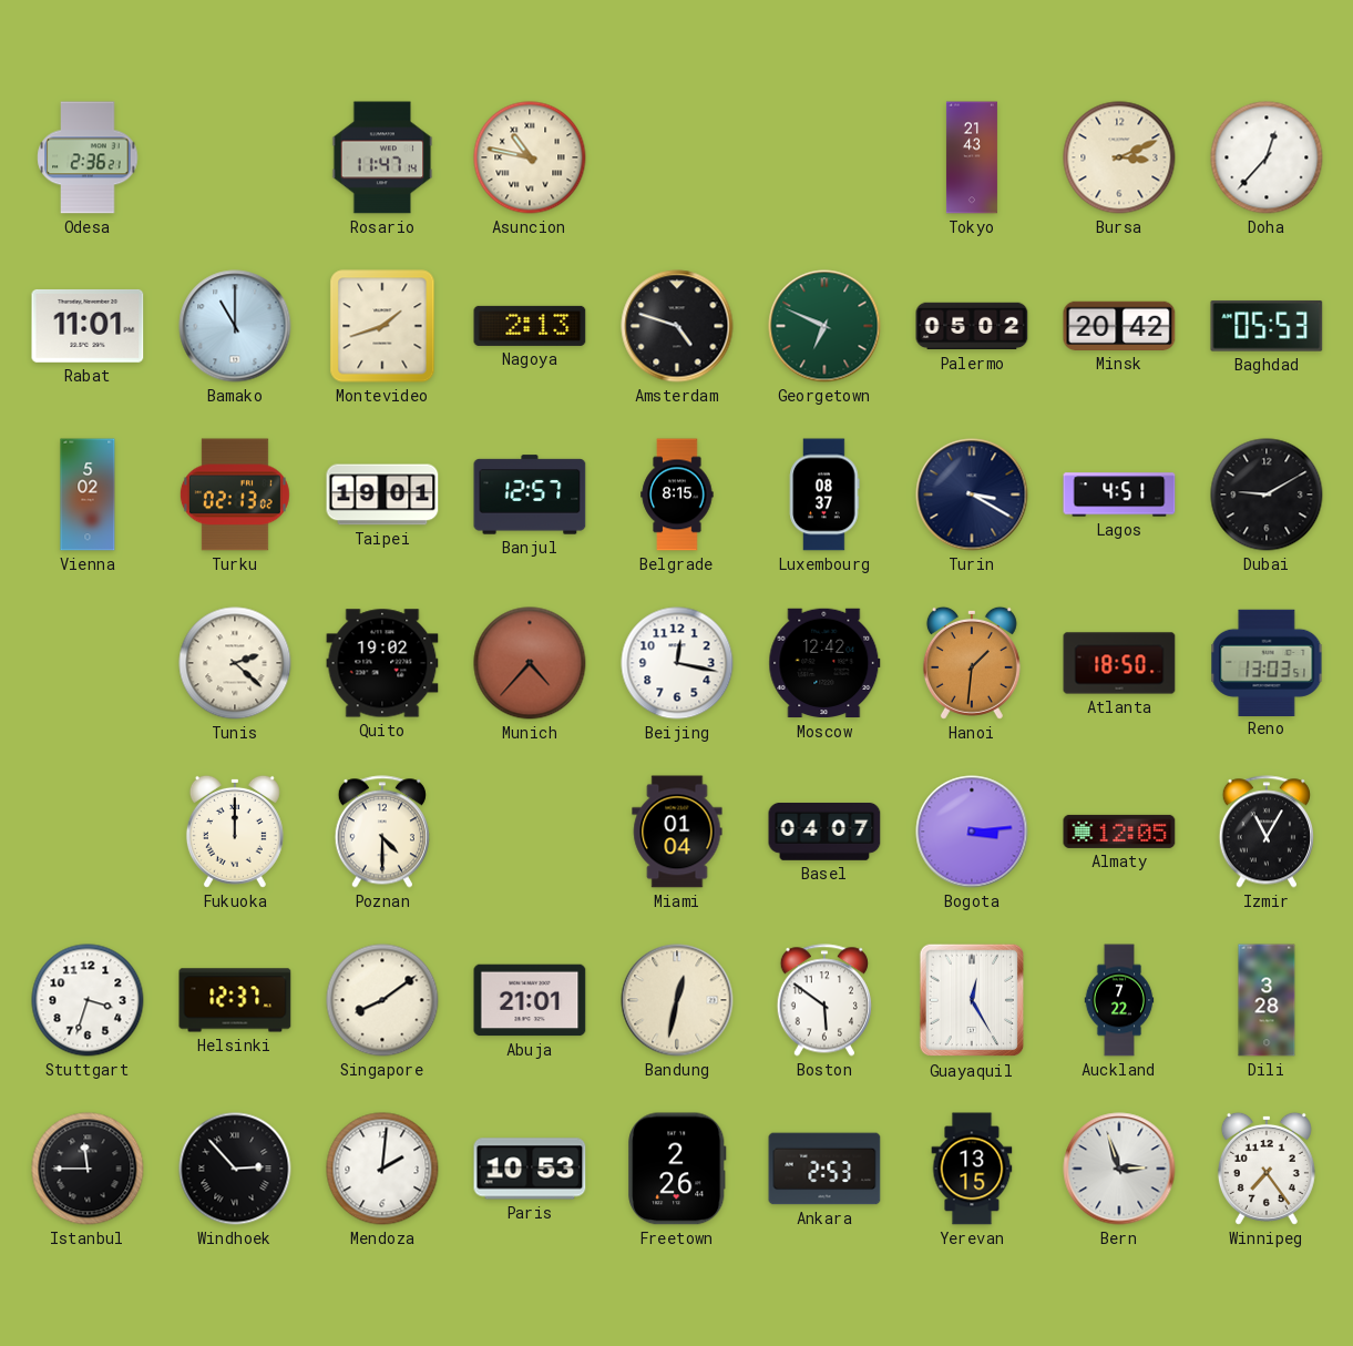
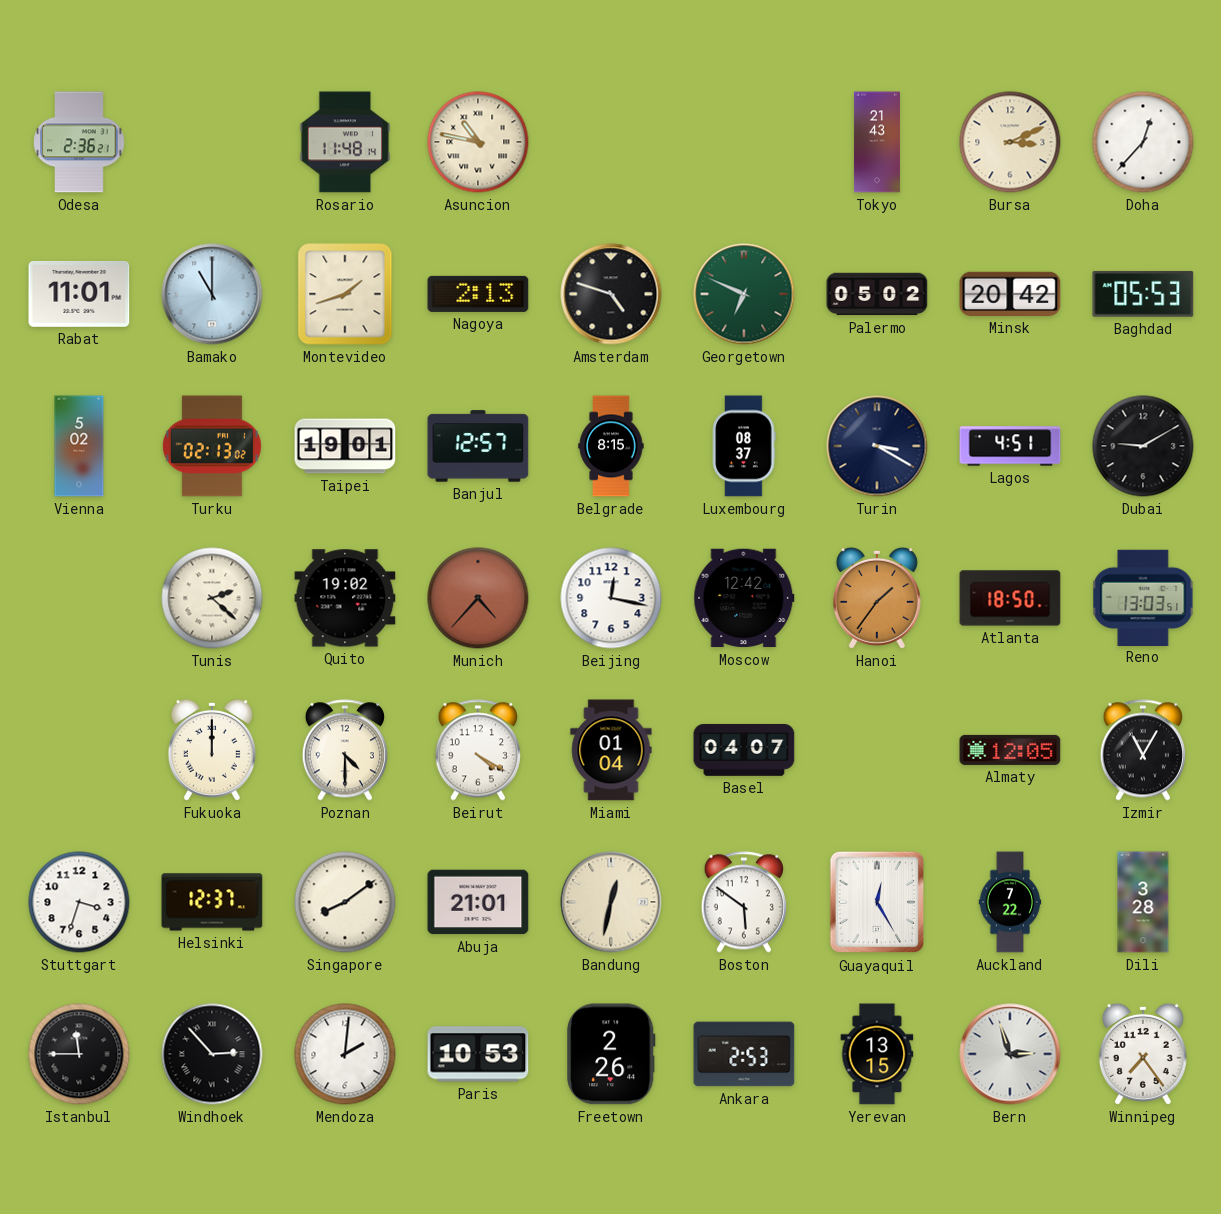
Rosario: 11:47 -> 11:48
Hanoi: 1:31 -> 1:36
Beirut: none -> 4:20
Bogota: 3:14 -> none
